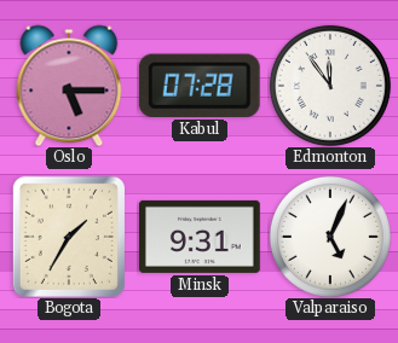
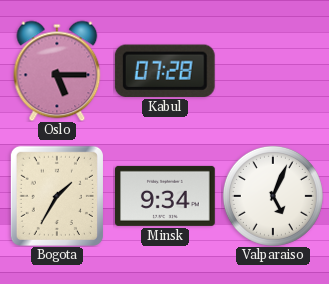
Edmonton: 11:54 -> none
Minsk: 9:31 -> 9:34
